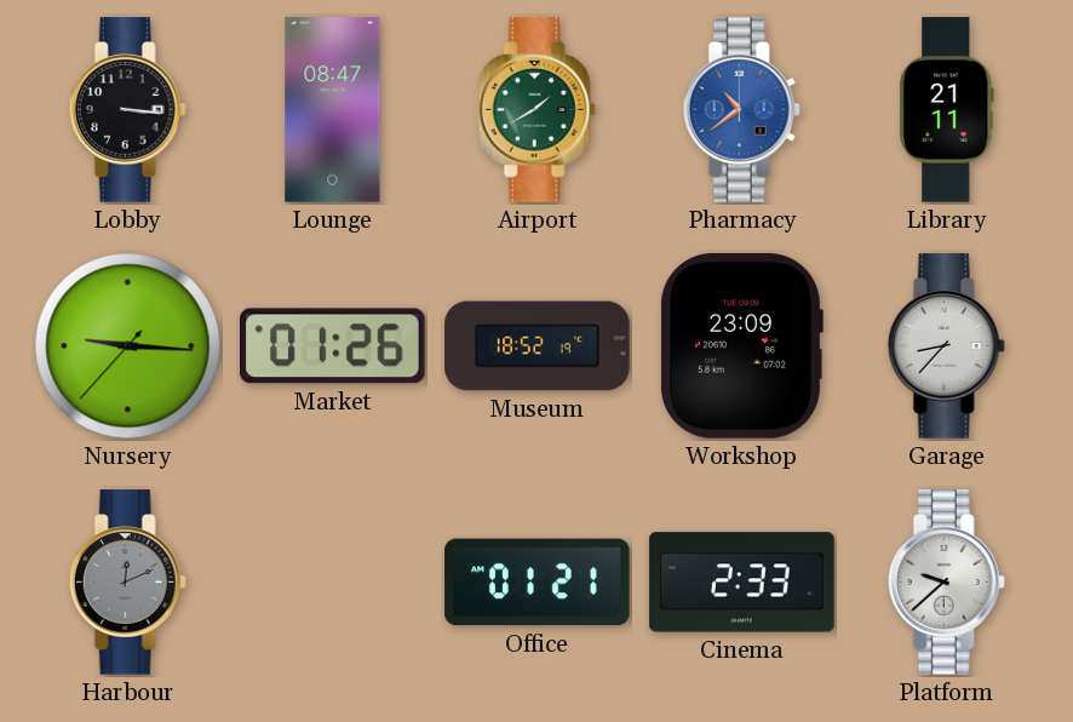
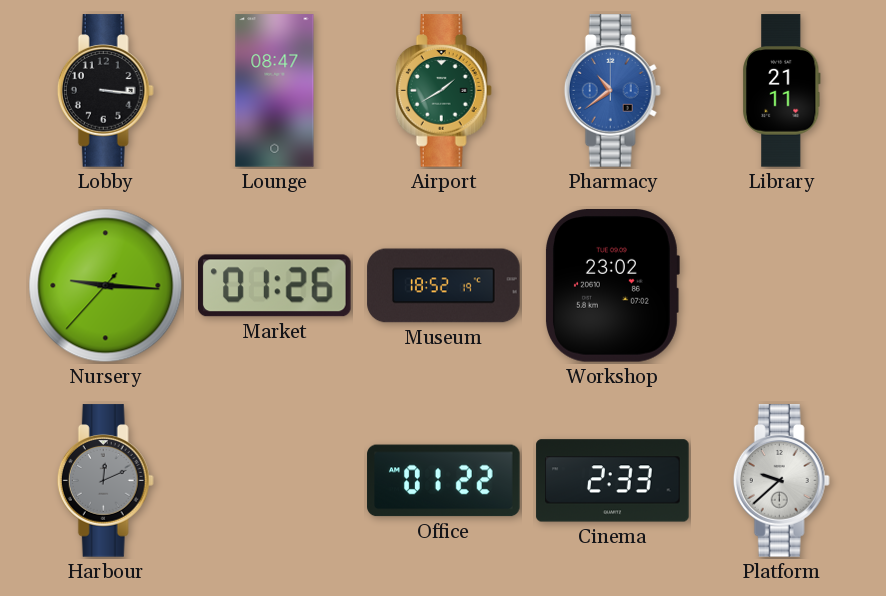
Workshop: 23:09 -> 23:02
Garage: 8:37 -> none
Office: 01:21 -> 01:22
